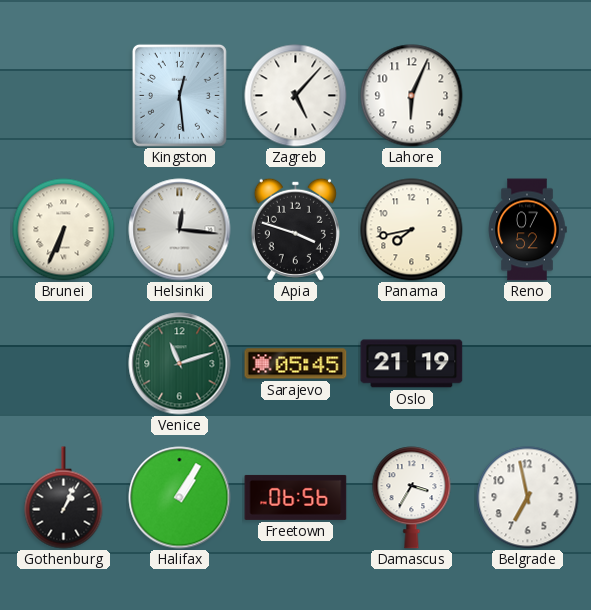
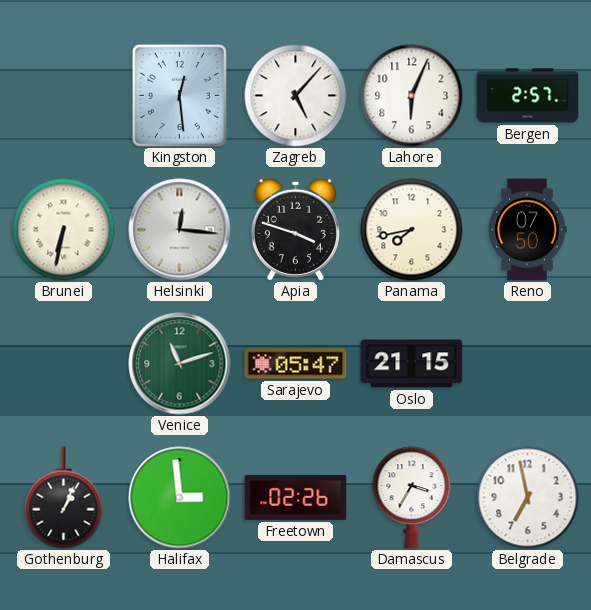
Bergen: none -> 2:57
Brunei: 6:34 -> 6:32
Reno: 07:52 -> 07:50
Sarajevo: 05:45 -> 05:47
Oslo: 21:19 -> 21:15
Halifax: 1:05 -> 2:59
Freetown: 06:56 -> 02:26
